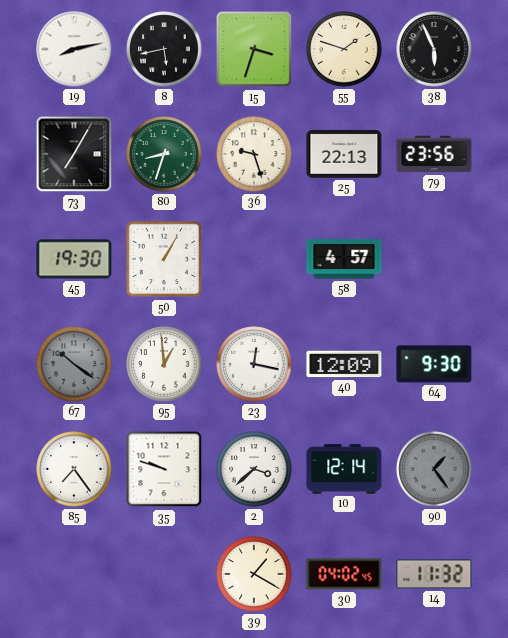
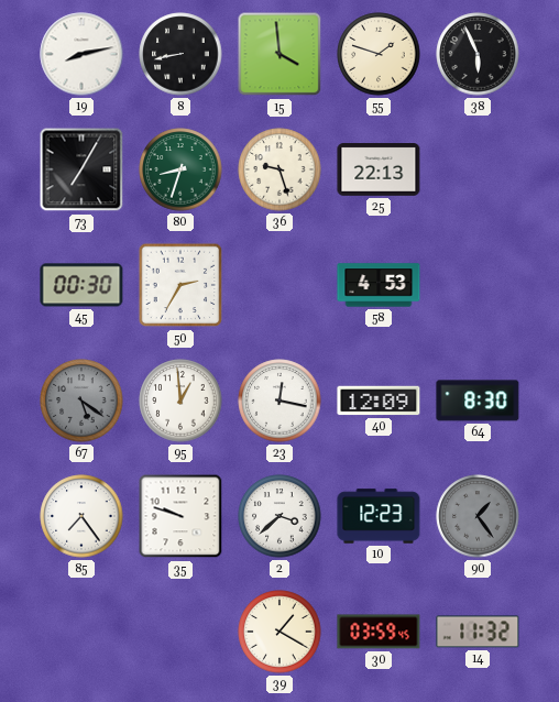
8: 5:43 -> 8:43
15: 3:33 -> 3:59
79: 23:56 -> none
45: 19:30 -> 00:30
50: 1:05 -> 2:35
58: 4:57 -> 4:53
67: 10:21 -> 5:21
64: 9:30 -> 8:30
10: 12:14 -> 12:23
30: 04:02 -> 03:59
